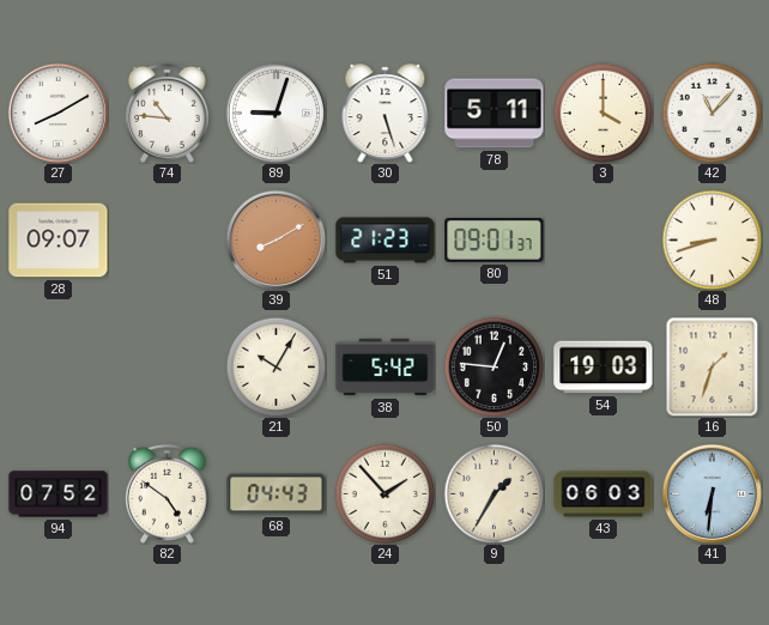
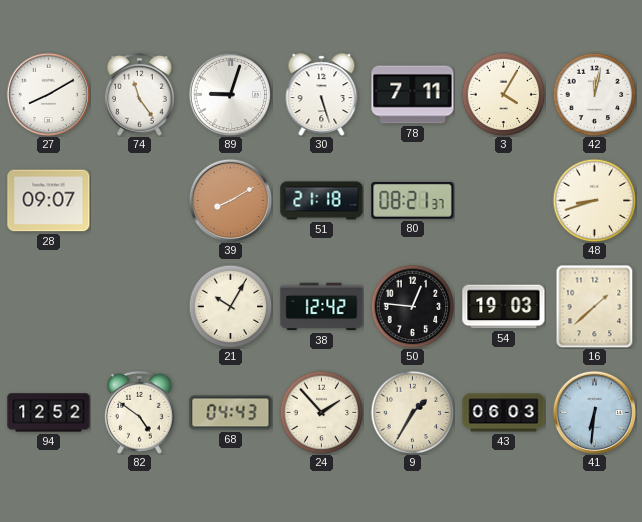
74: 10:46 -> 11:24
78: 5:11 -> 7:11
3: 4:00 -> 4:05
42: 11:07 -> 12:02
51: 21:23 -> 21:18
80: 09:01 -> 08:21
38: 5:42 -> 12:42
16: 1:33 -> 1:38
94: 07:52 -> 12:52
